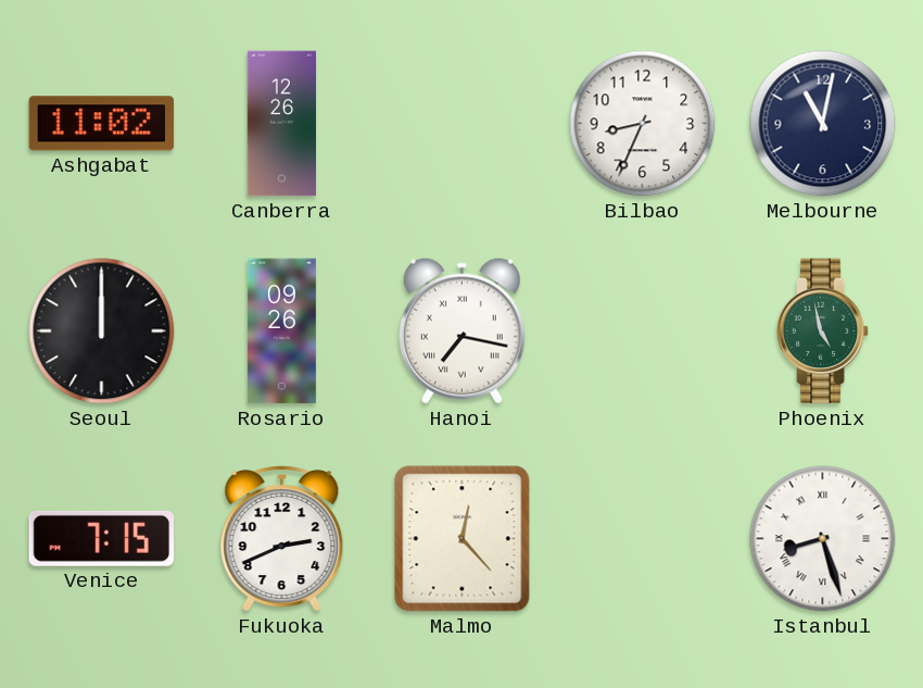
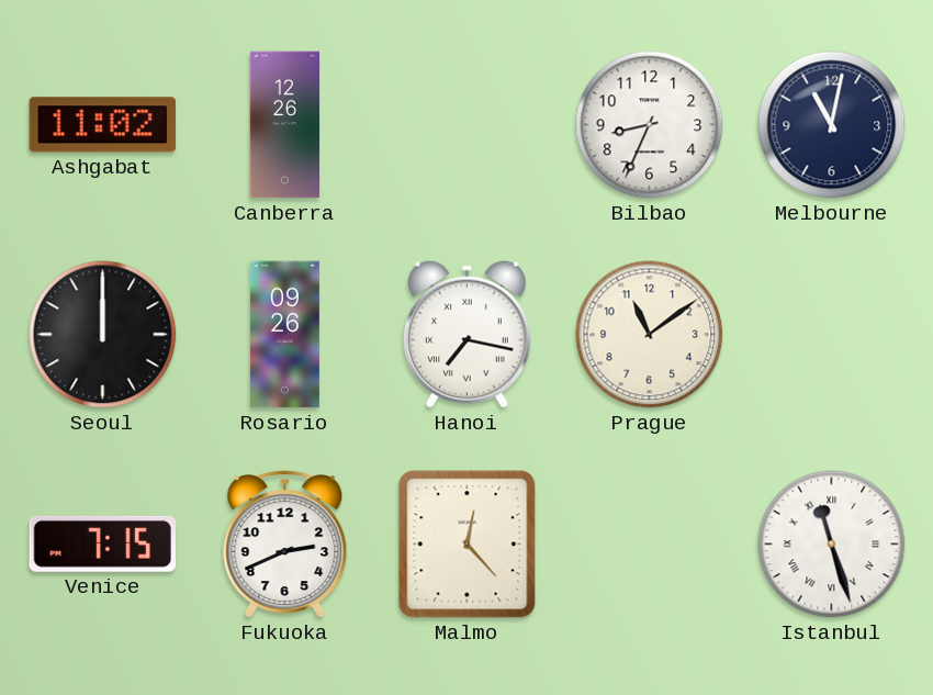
Prague: none -> 11:09
Phoenix: 4:58 -> none
Istanbul: 8:27 -> 11:27
